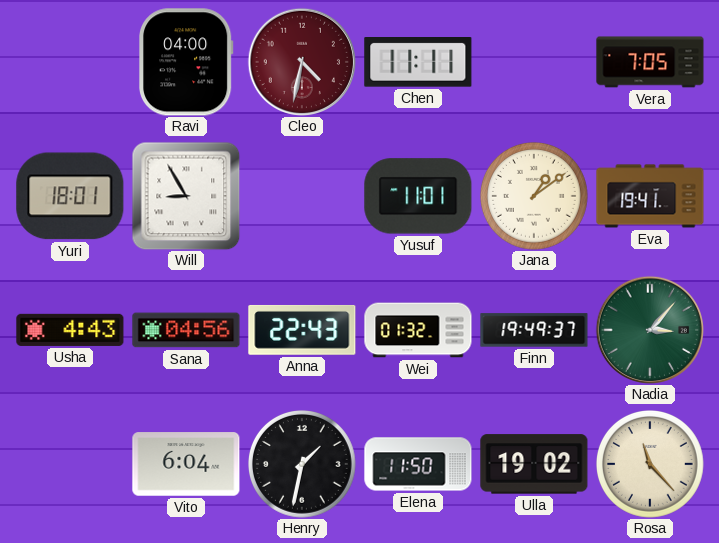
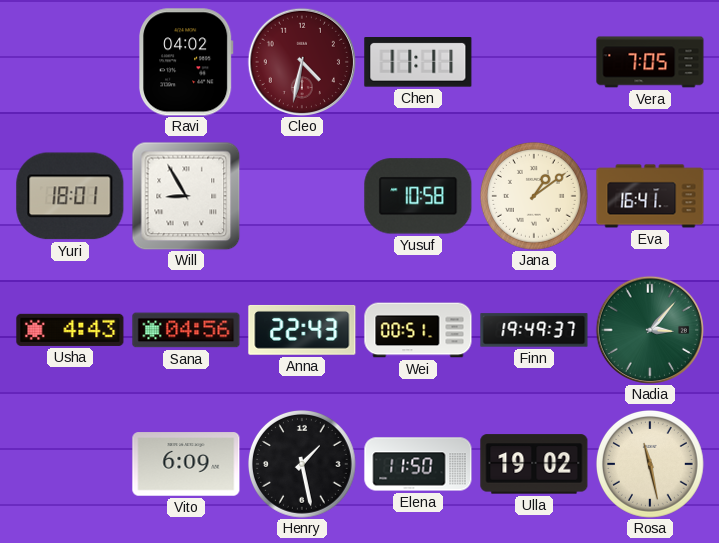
Ravi: 04:00 -> 04:02
Yusuf: 11:01 -> 10:58
Eva: 19:41 -> 16:41
Wei: 01:32 -> 00:51
Vito: 6:04 -> 6:09
Henry: 1:32 -> 1:28
Rosa: 11:23 -> 11:28
